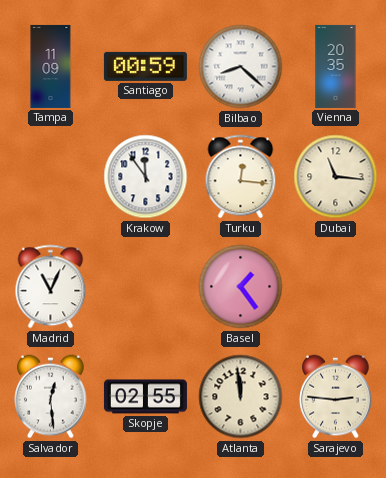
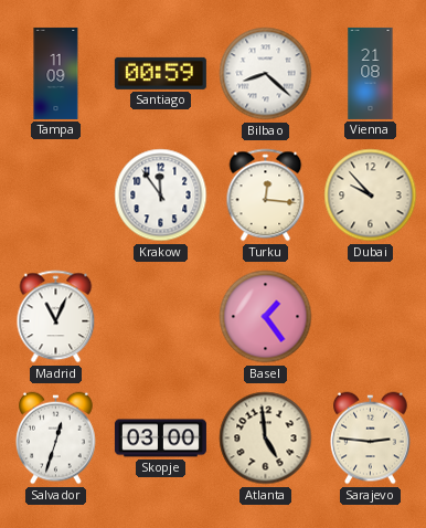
Vienna: 20:35 -> 21:08
Dubai: 11:16 -> 9:53
Salvador: 12:29 -> 12:33
Skopje: 02:55 -> 03:00
Atlanta: 11:59 -> 4:59
